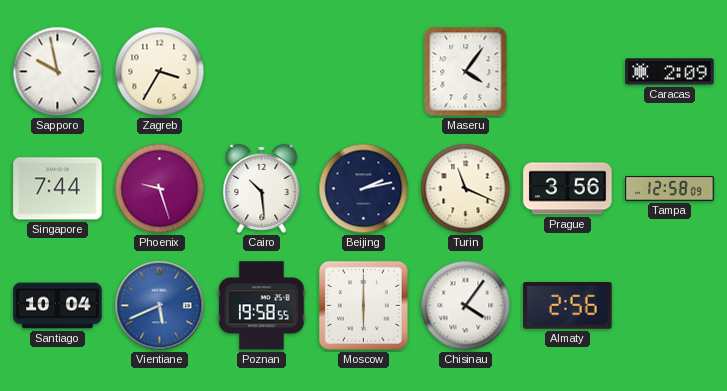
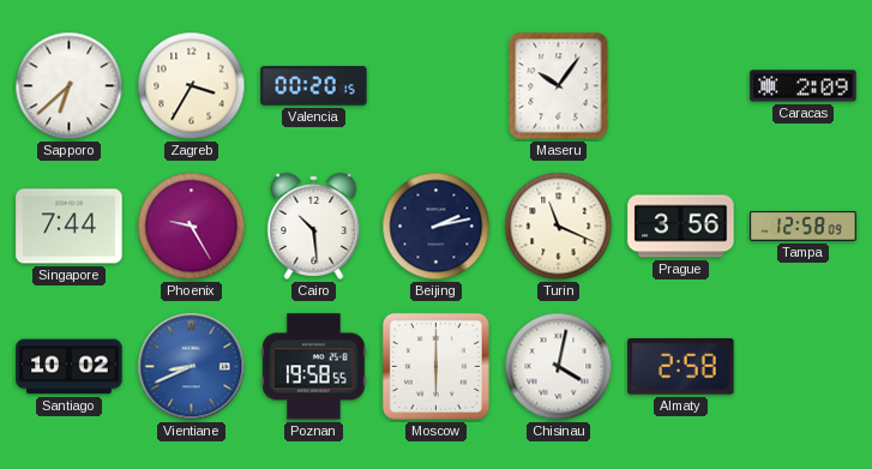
Sapporo: 9:58 -> 6:38
Valencia: none -> 00:20
Maseru: 4:06 -> 10:06
Phoenix: 9:27 -> 9:25
Santiago: 10:04 -> 10:02
Vientiane: 5:41 -> 8:41
Chisinau: 4:06 -> 4:02
Almaty: 2:56 -> 2:58
